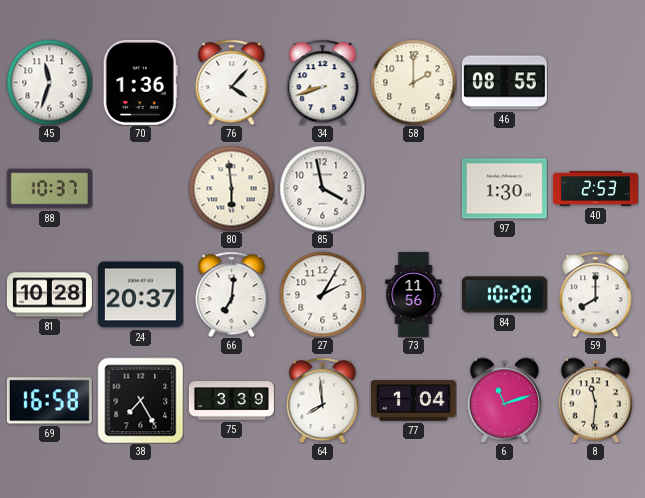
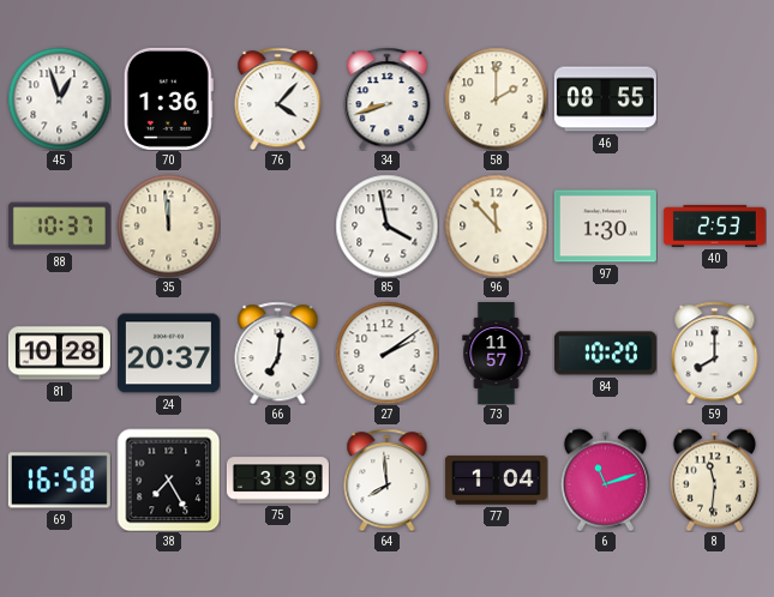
45: 11:33 -> 12:57
35: none -> 11:59
80: 5:59 -> none
96: none -> 11:53
27: 2:05 -> 2:09
73: 11:56 -> 11:57
